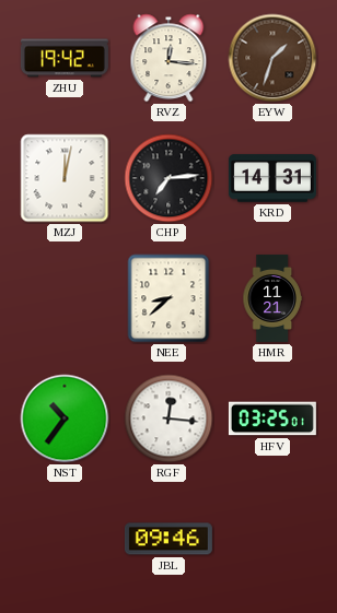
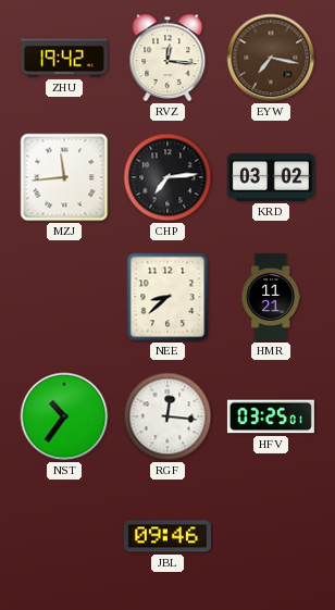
EYW: 1:33 -> 7:17
MZJ: 12:02 -> 11:44
KRD: 14:31 -> 03:02
